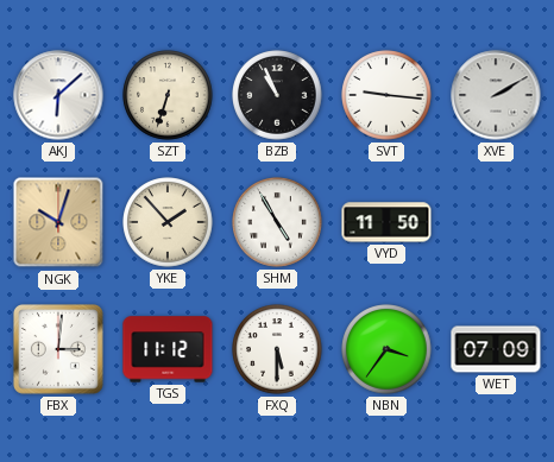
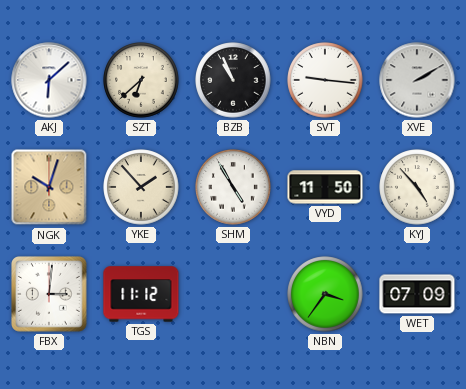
SZT: 6:33 -> 6:38
KYJ: none -> 4:53
FXQ: 5:30 -> none
